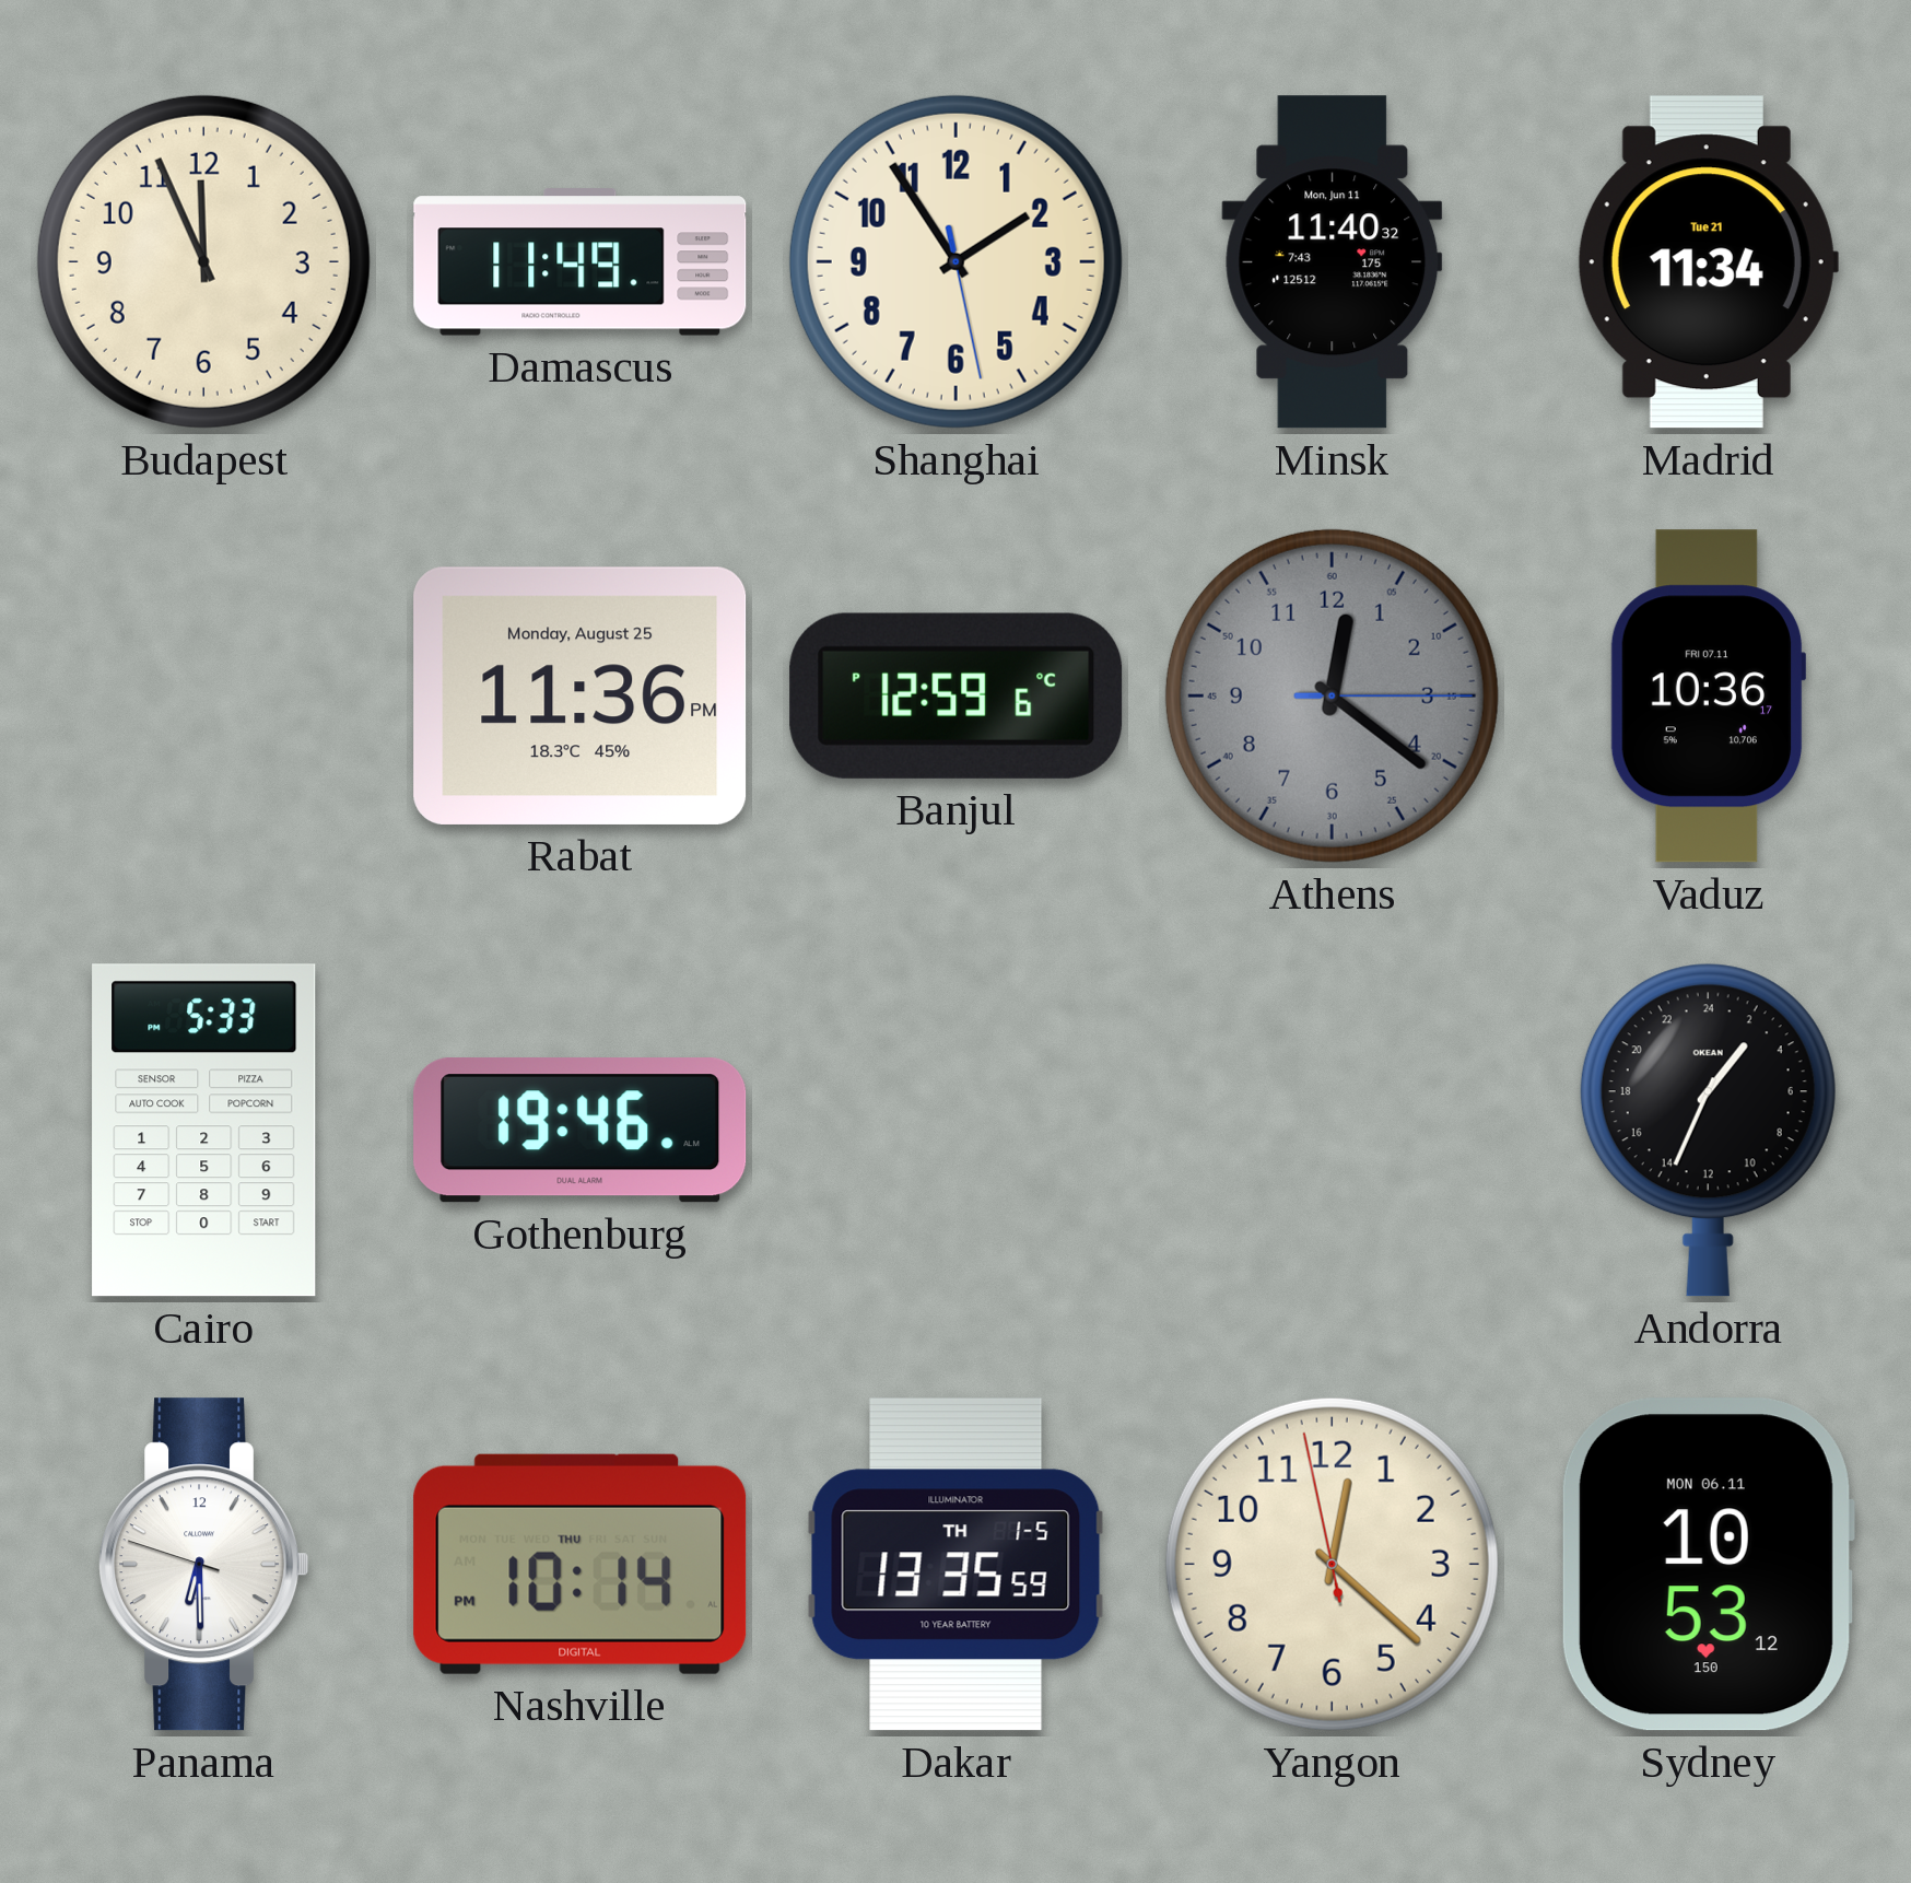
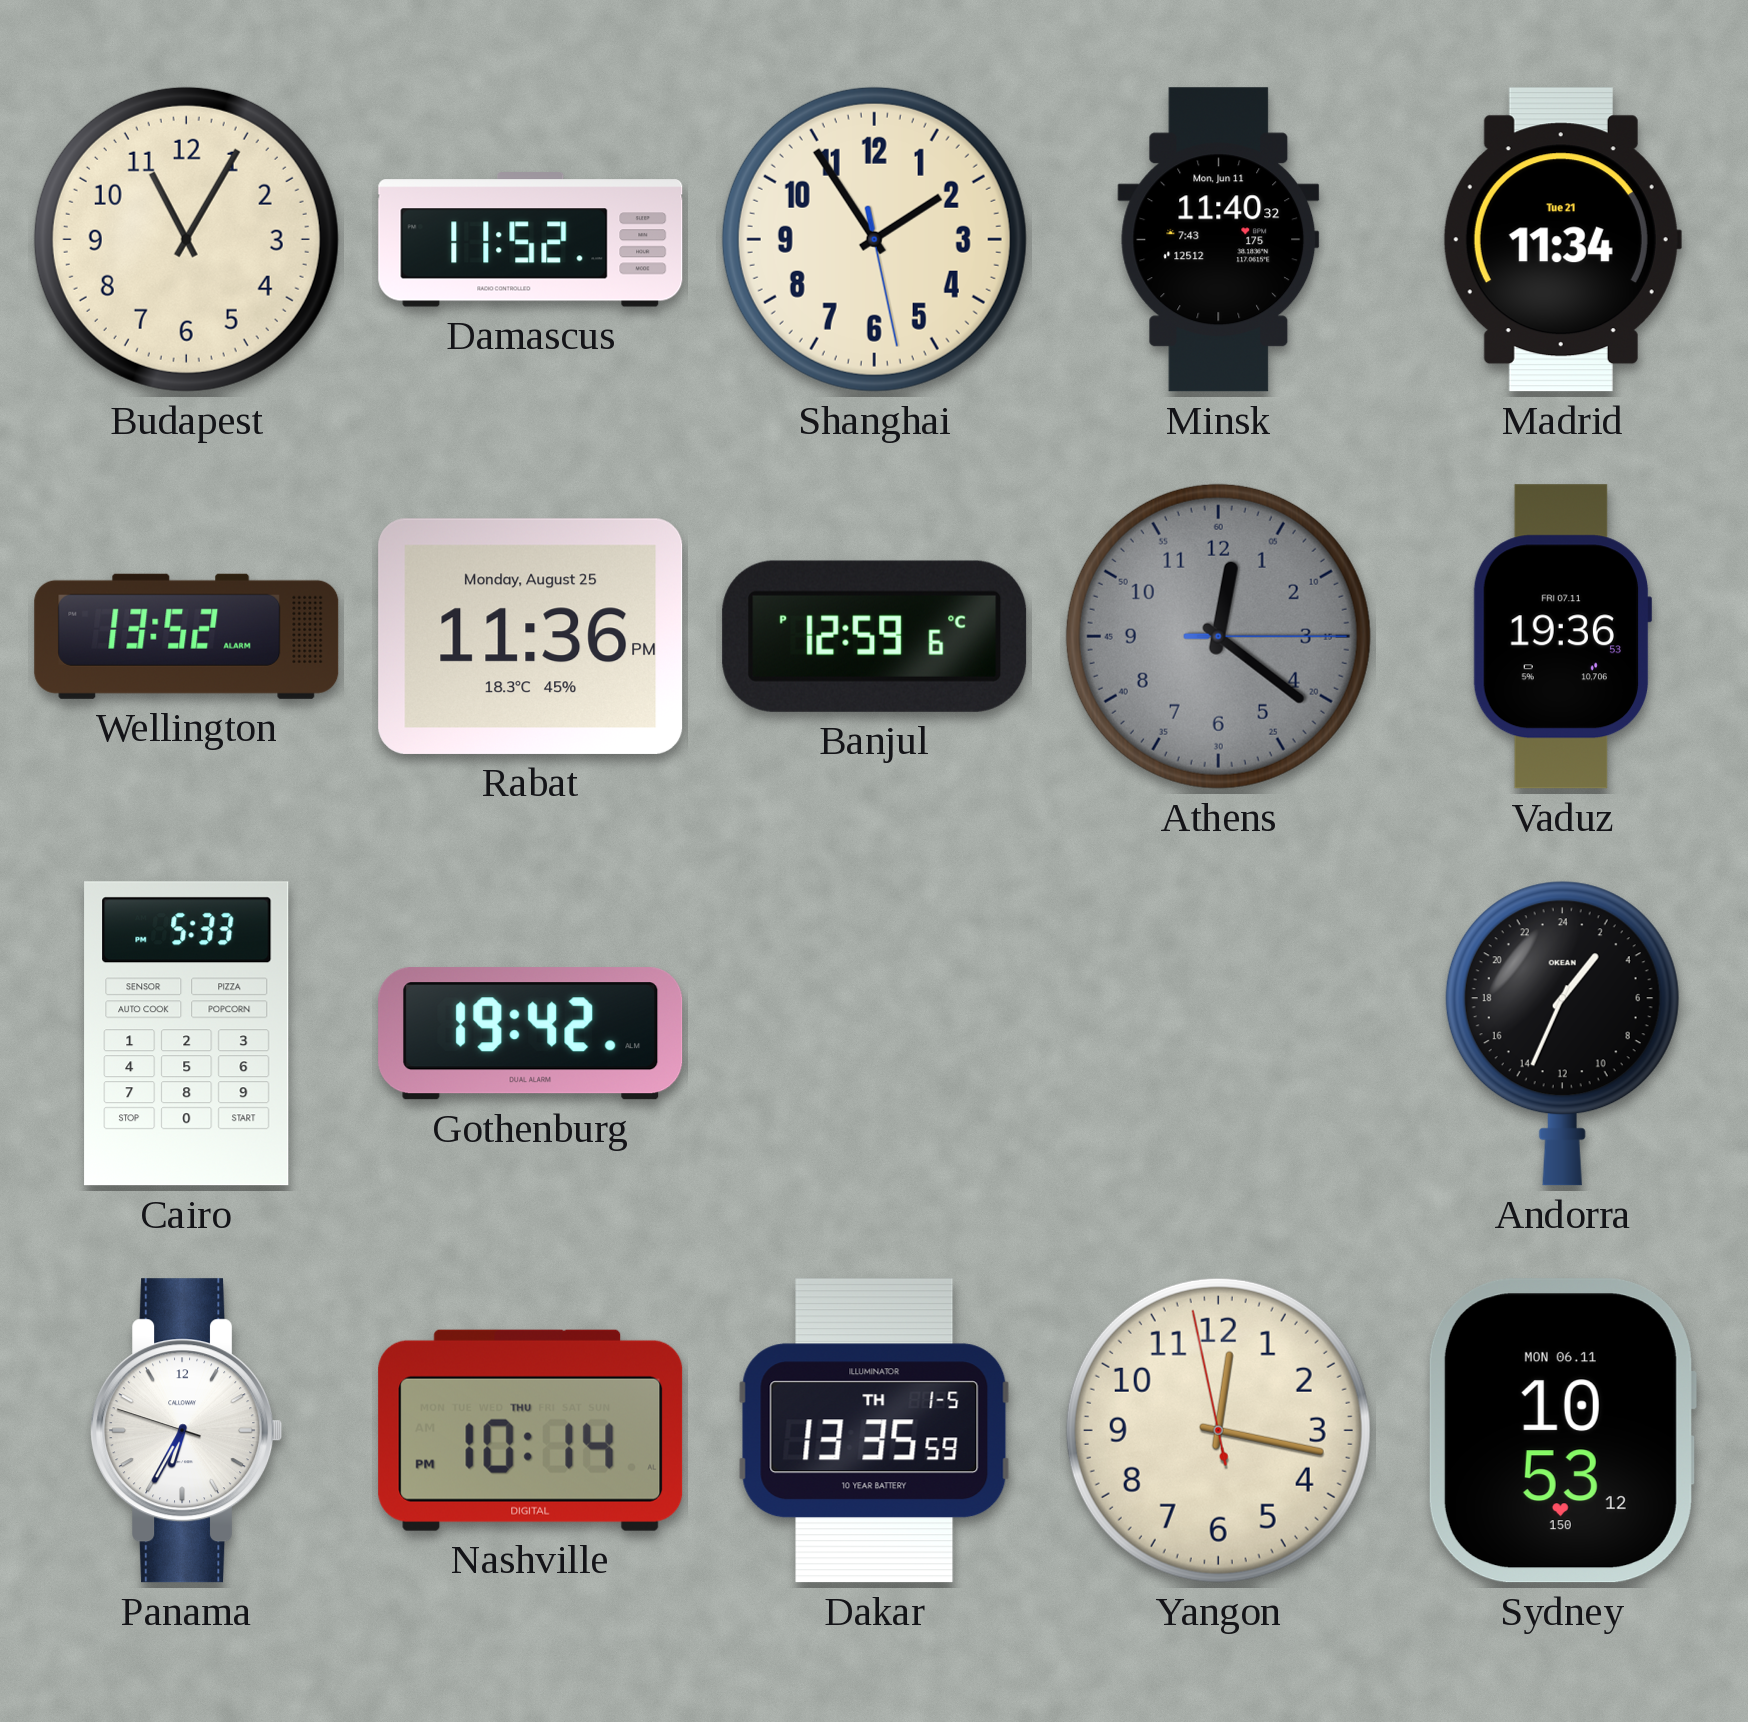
Budapest: 11:56 -> 11:05
Damascus: 11:49 -> 11:52
Wellington: none -> 13:52
Vaduz: 10:36 -> 19:36
Gothenburg: 19:46 -> 19:42
Panama: 6:29 -> 6:34
Yangon: 12:21 -> 12:16
